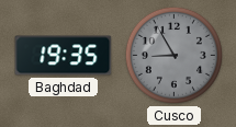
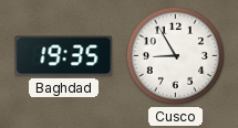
Cusco dial: grey -> white
